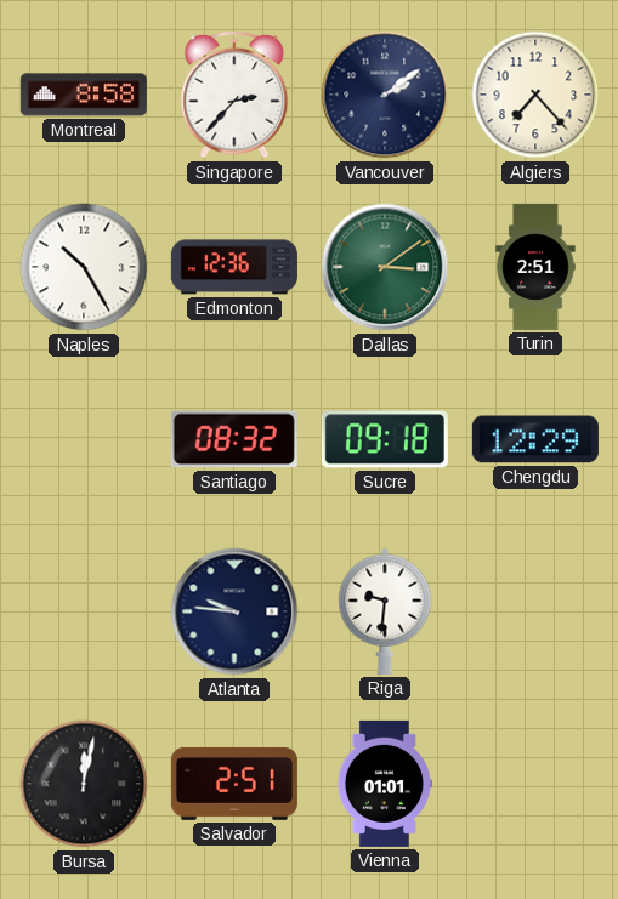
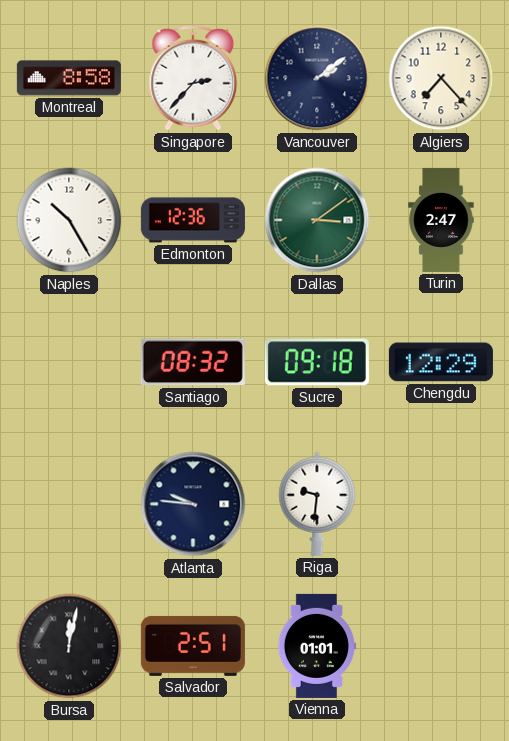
Turin: 2:51 -> 2:47
